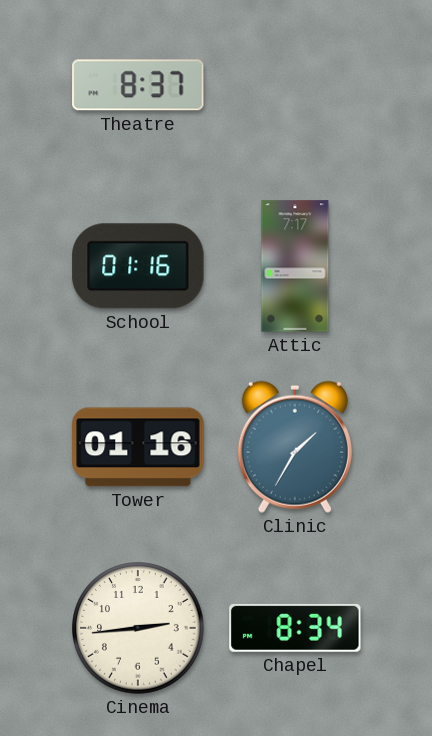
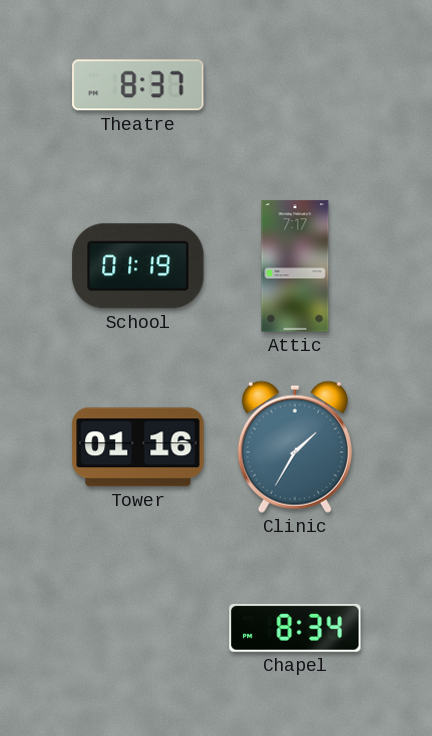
School: 01:16 -> 01:19
Cinema: 2:44 -> none
